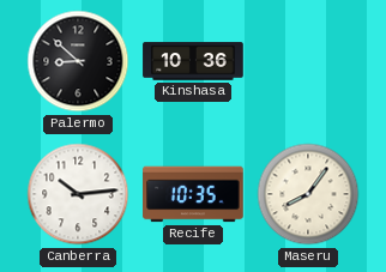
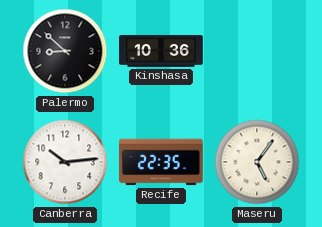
Recife: 10:35 -> 22:35
Maseru: 8:06 -> 5:06
